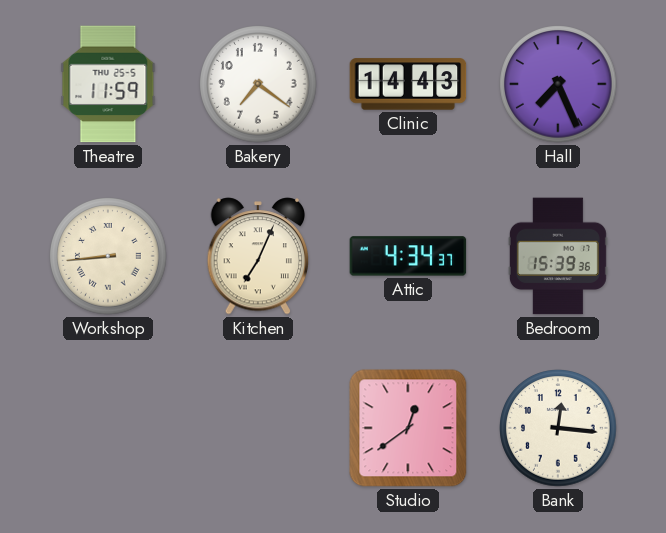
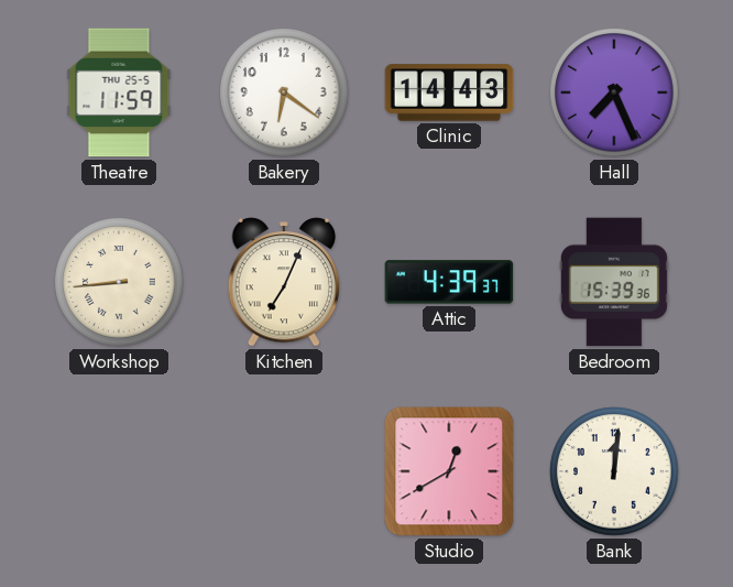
Bakery: 7:21 -> 6:21
Attic: 4:34 -> 4:39
Studio: 12:39 -> 12:40
Bank: 12:16 -> 12:01
